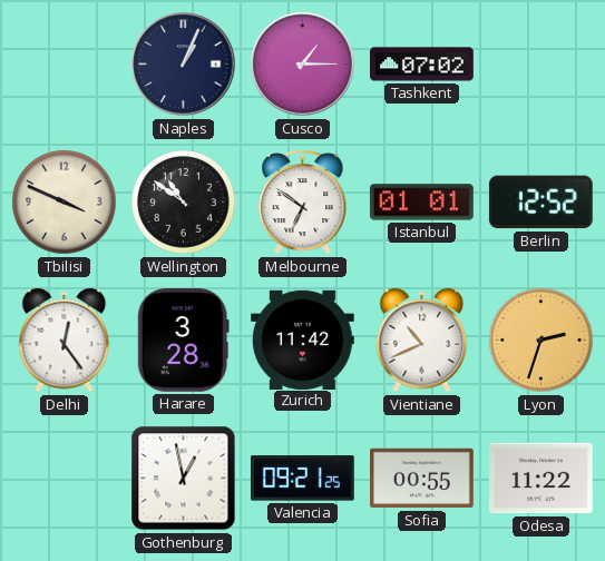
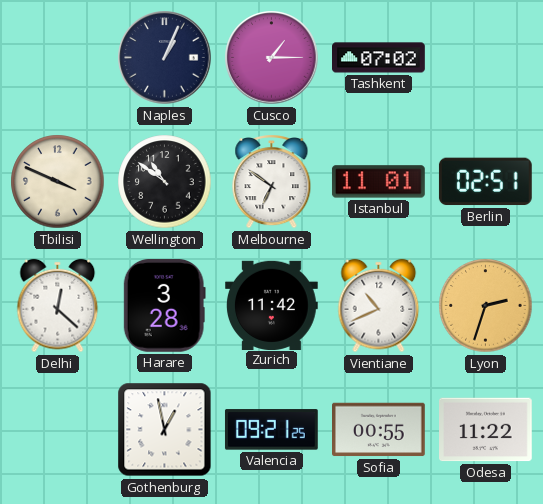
Istanbul: 01:01 -> 11:01
Berlin: 12:52 -> 02:51
Delhi: 12:24 -> 12:22
